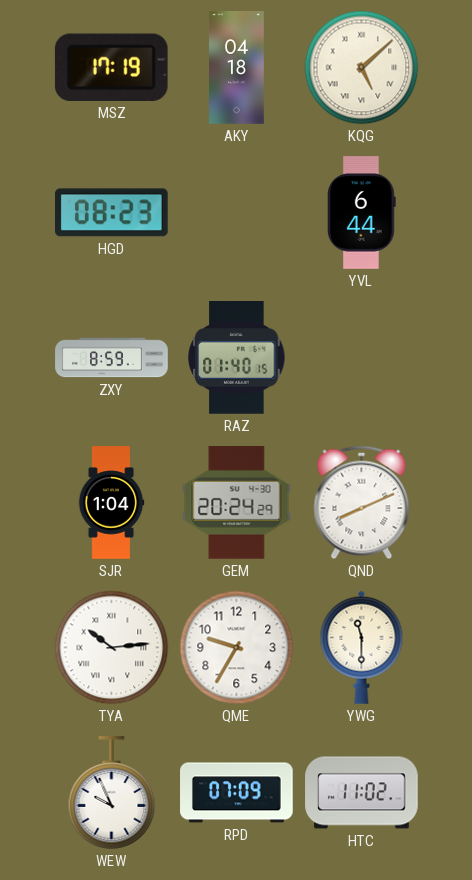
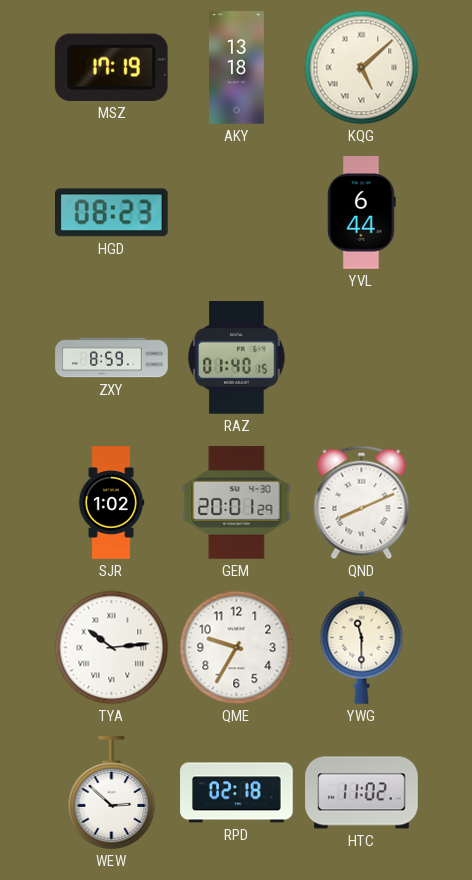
AKY: 04:18 -> 13:18
SJR: 1:04 -> 1:02
GEM: 20:24 -> 20:01
WEW: 9:56 -> 2:52
RPD: 07:09 -> 02:18
